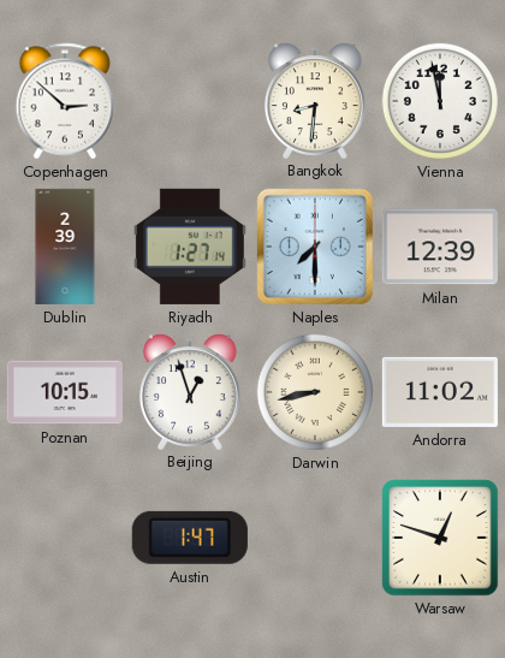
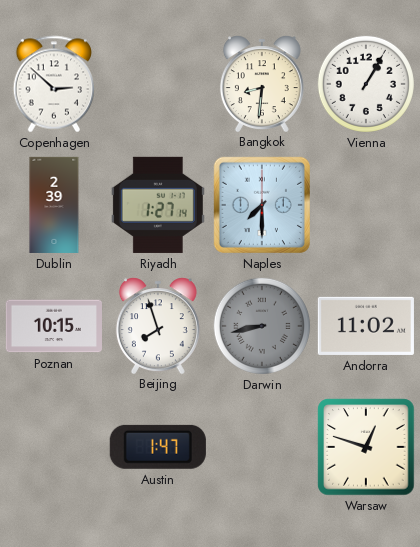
Vienna: 11:58 -> 1:05
Milan: 12:39 -> none
Beijing: 12:57 -> 7:57
Darwin dial: cream -> grey
